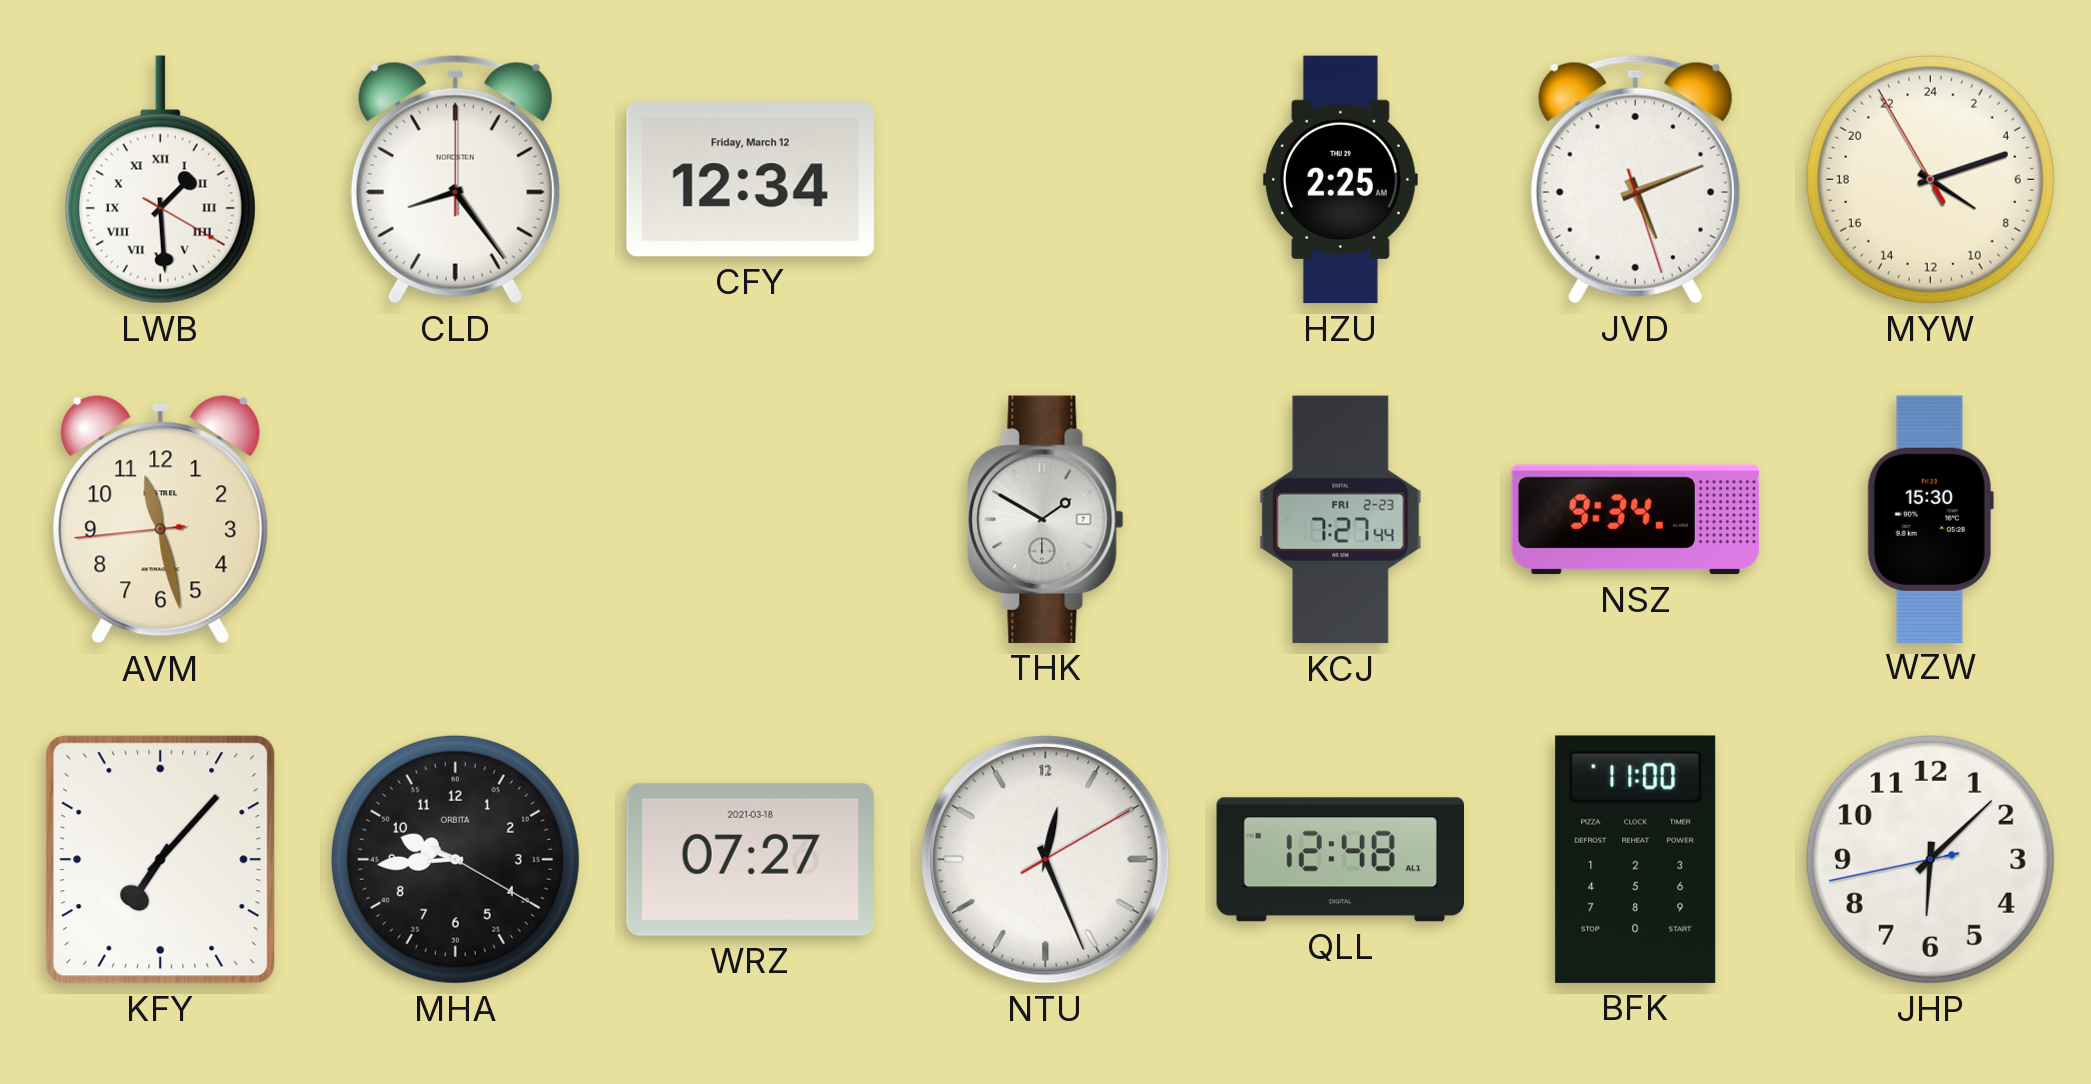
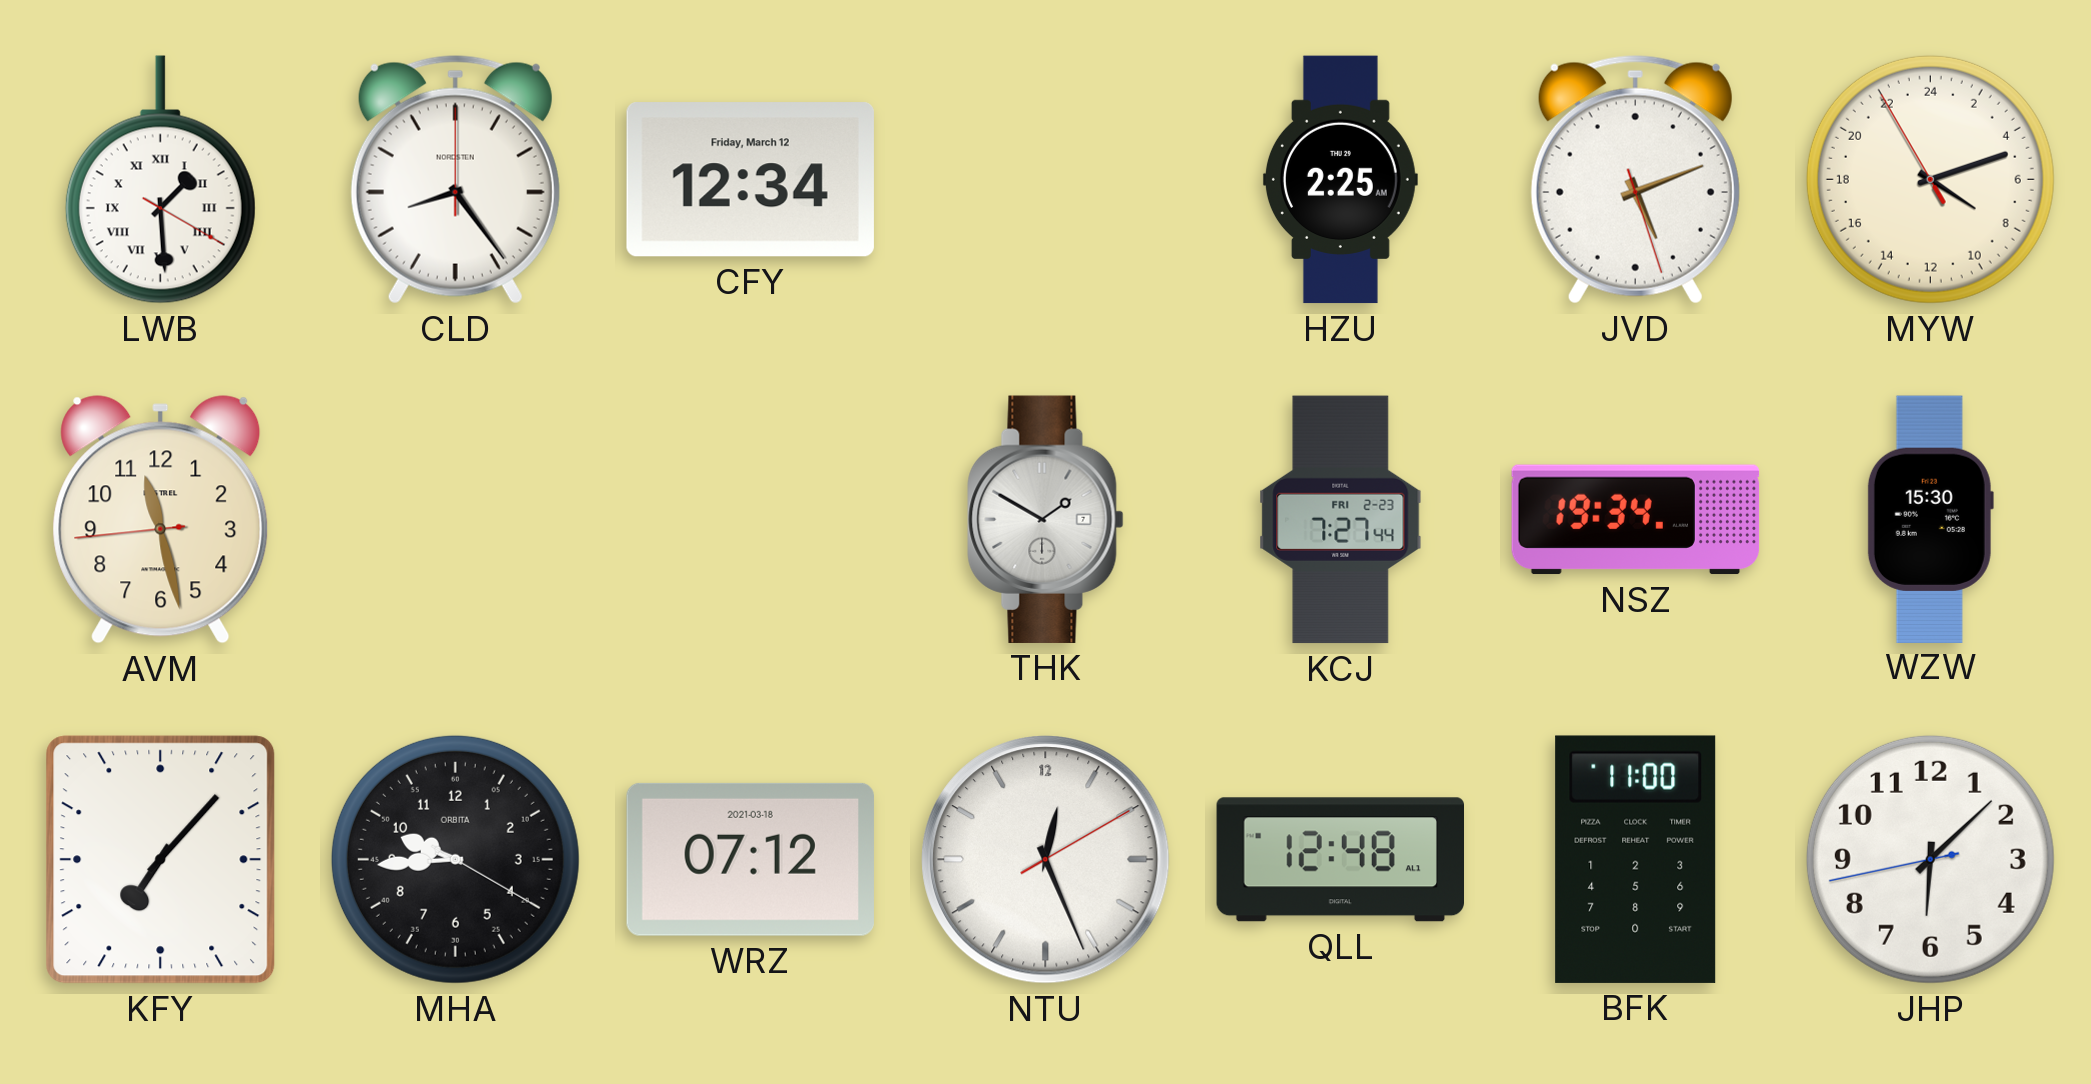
NSZ: 9:34 -> 19:34
WRZ: 07:27 -> 07:12
